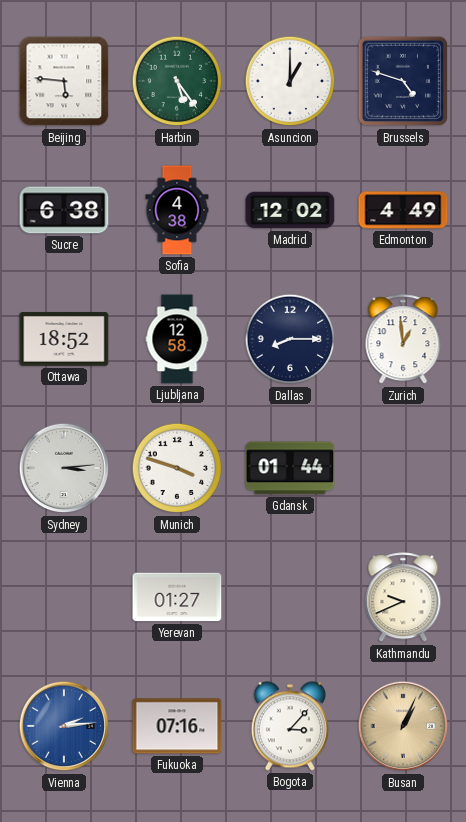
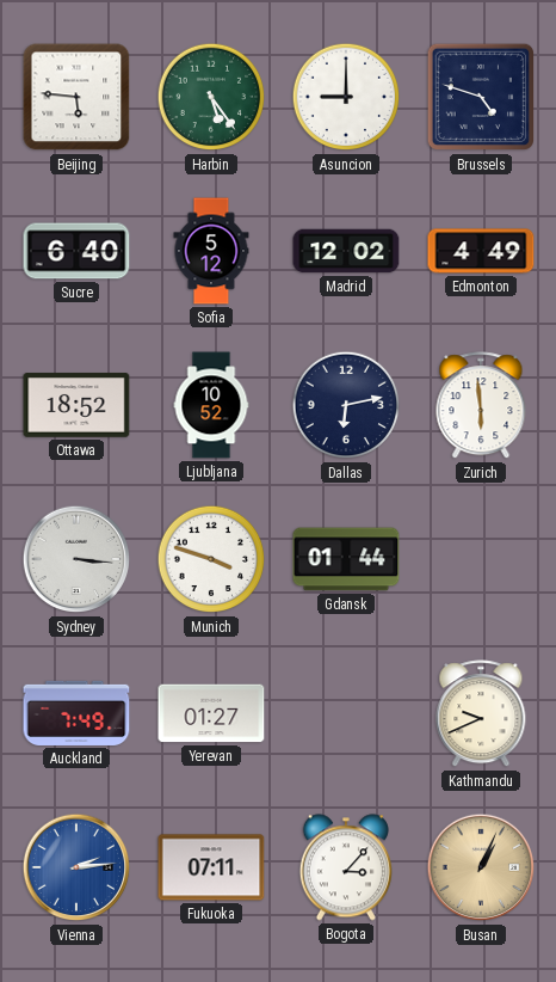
Asuncion: 1:00 -> 9:00
Sucre: 6:38 -> 6:40
Sofia: 4:38 -> 5:12
Ljubljana: 12:58 -> 10:52
Dallas: 8:15 -> 6:13
Zurich: 12:59 -> 5:59
Sydney: 3:14 -> 3:16
Auckland: none -> 7:49
Fukuoka: 07:16 -> 07:11
